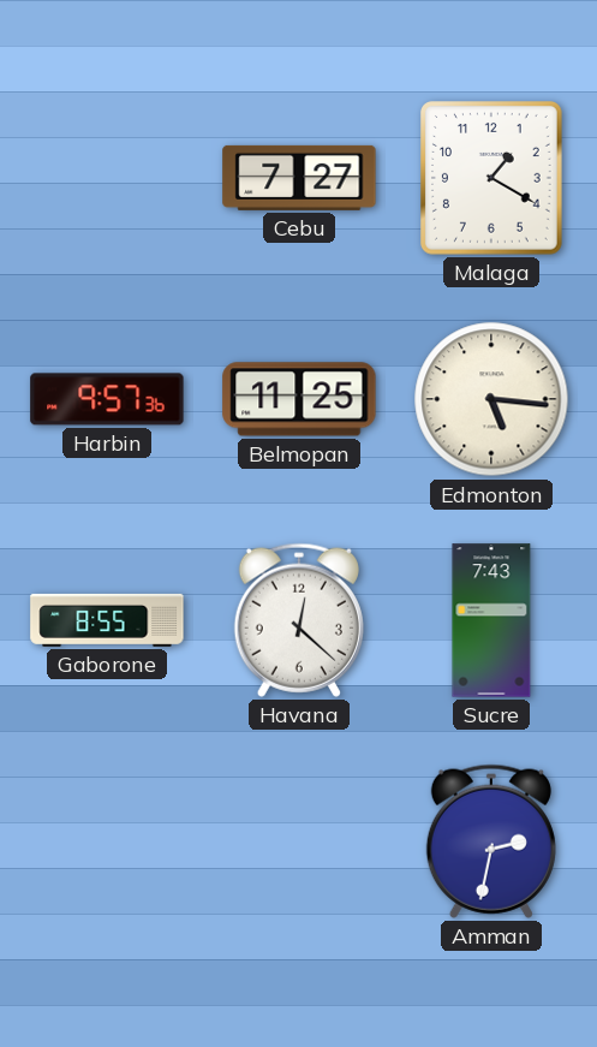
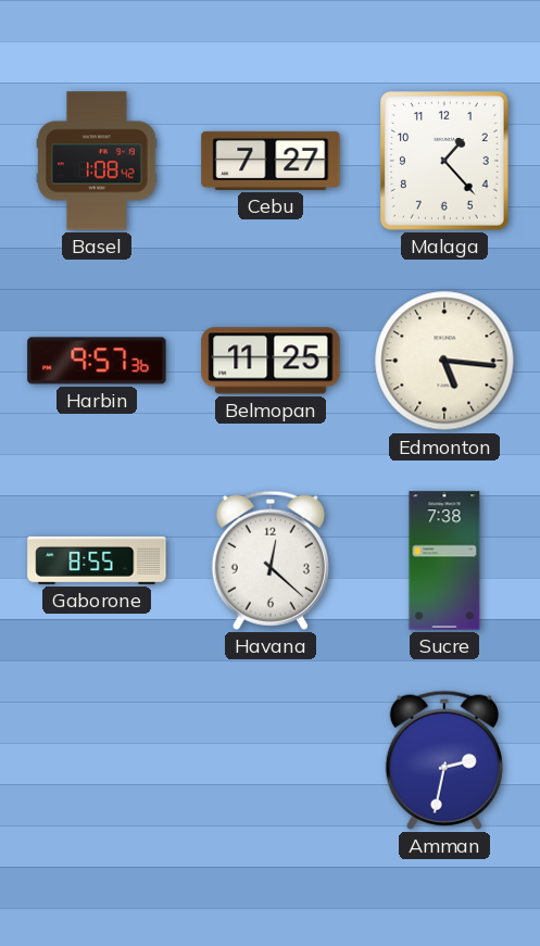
Basel: none -> 1:08
Malaga: 1:20 -> 1:23
Sucre: 7:43 -> 7:38
